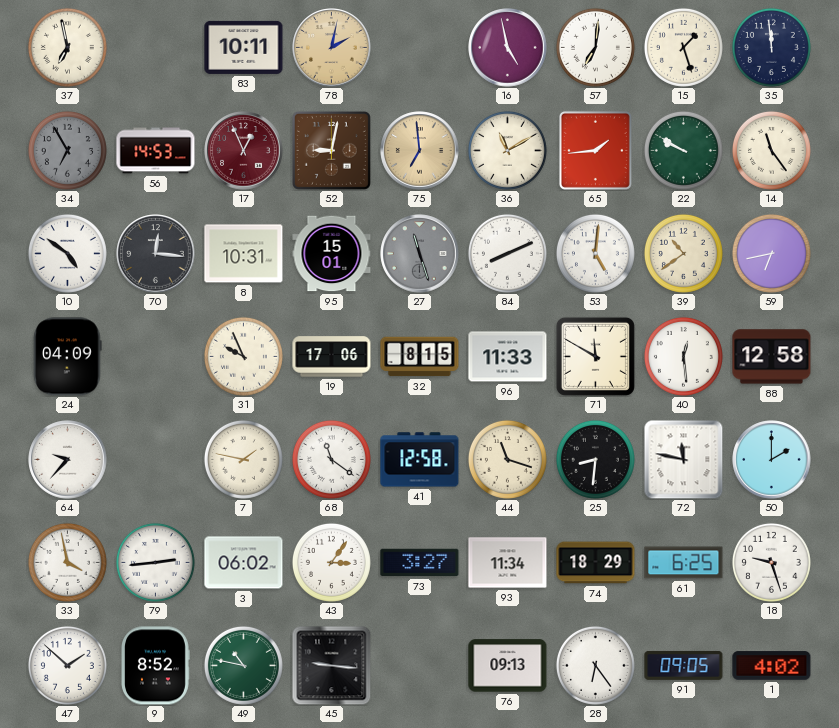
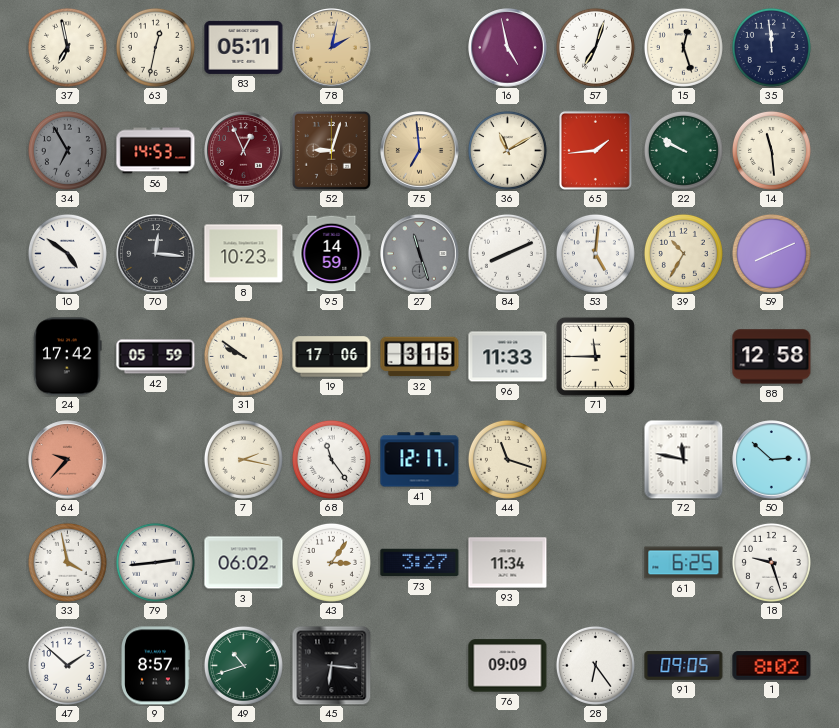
63: none -> 12:32
83: 10:11 -> 05:11
57: 7:01 -> 7:03
15: 1:27 -> 12:27
52: 9:02 -> 9:03
14: 11:24 -> 11:29
8: 10:31 -> 10:23
95: 15:01 -> 14:59
39: 10:39 -> 10:35
59: 6:43 -> 8:11
24: 04:09 -> 17:42
42: none -> 05:59
31: 9:56 -> 9:51
32: 8:15 -> 3:15
71: 11:50 -> 11:45
40: 12:29 -> none
64 dial: white -> salmon
7: 1:47 -> 2:17
68: 11:21 -> 11:24
41: 12:58 -> 12:17
25: 8:31 -> none
50: 2:00 -> 2:52
74: 18:29 -> none
9: 8:52 -> 8:57
49: 10:47 -> 10:42
45: 9:16 -> 6:16
76: 09:13 -> 09:09
1: 4:02 -> 8:02
